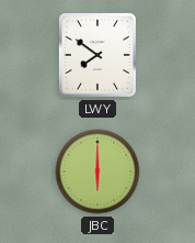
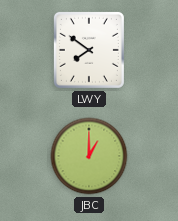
JBC: 6:00 -> 1:00
